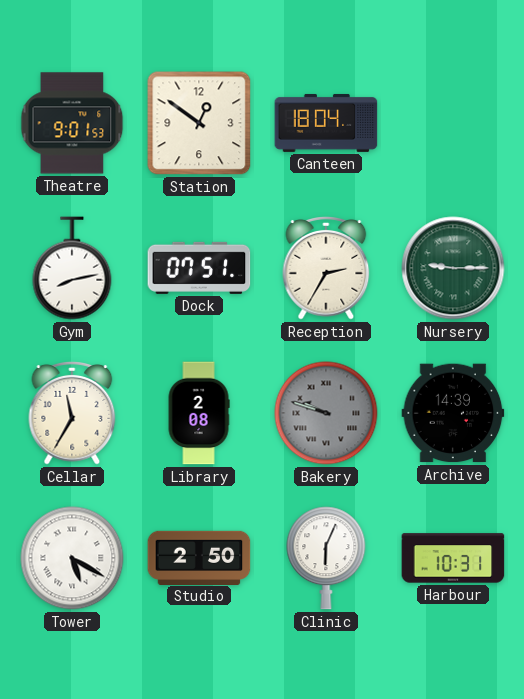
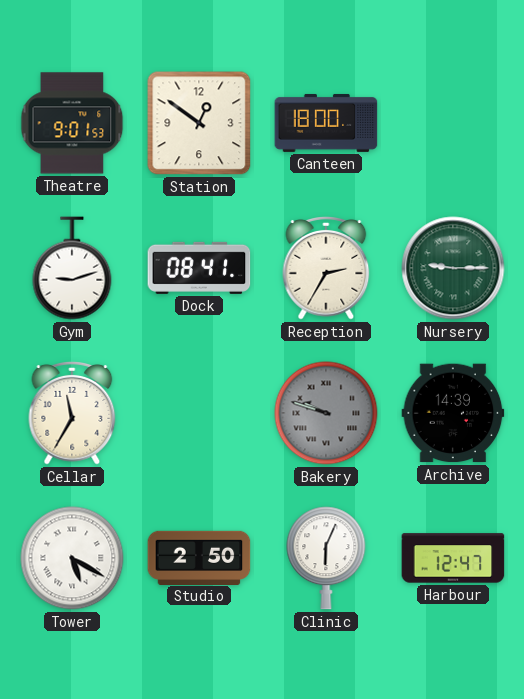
Canteen: 18:04 -> 18:00
Gym: 8:13 -> 9:12
Dock: 07:51 -> 08:41
Library: 2:08 -> none
Harbour: 10:31 -> 12:47
